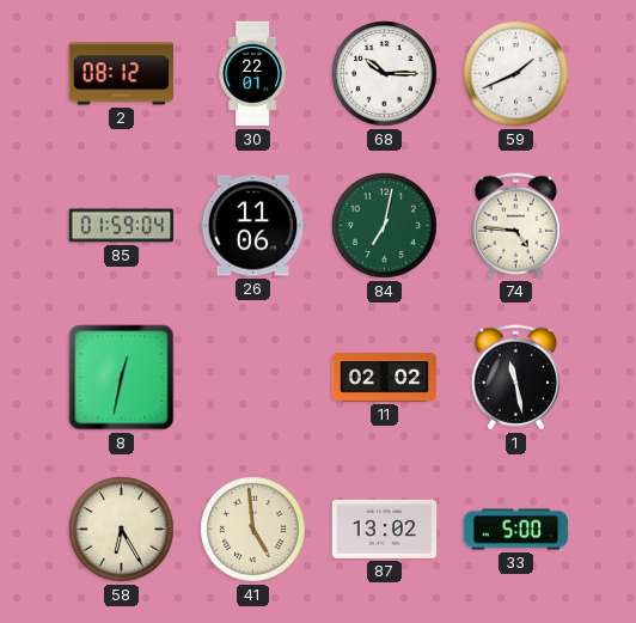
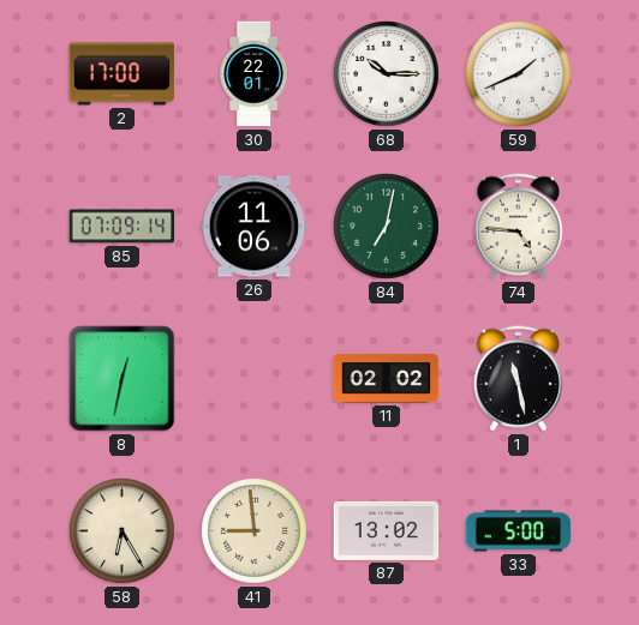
2: 08:12 -> 17:00
85: 01:59 -> 07:09
41: 4:59 -> 8:59
